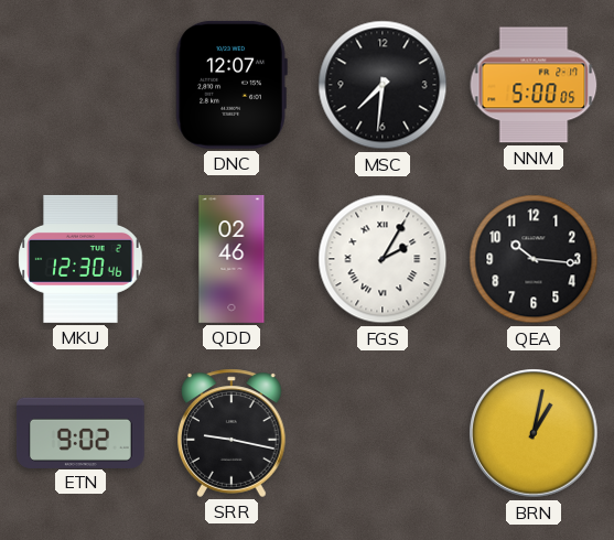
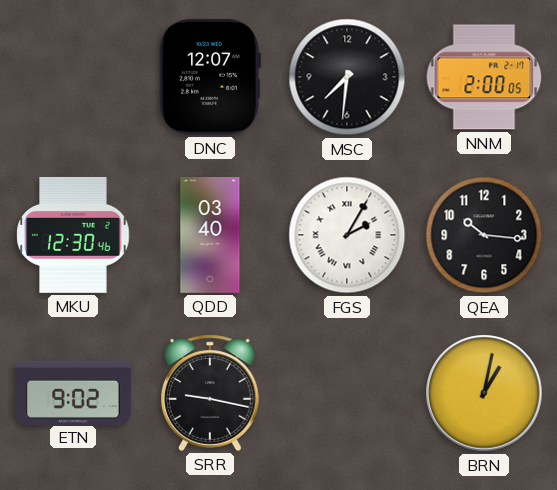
NNM: 5:00 -> 2:00
QDD: 02:46 -> 03:40
